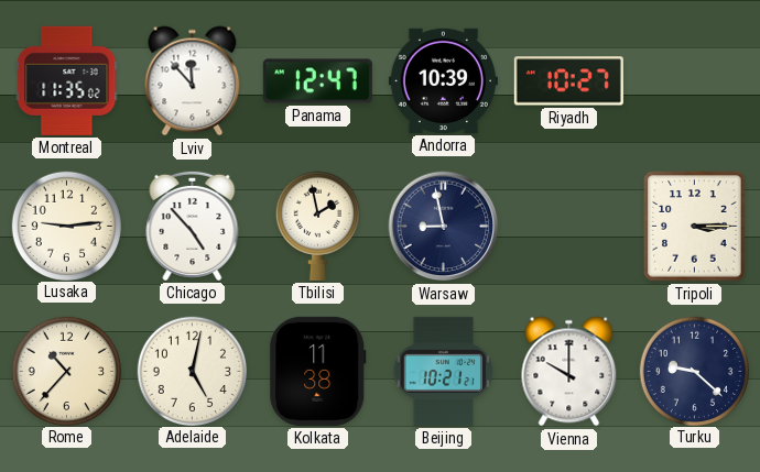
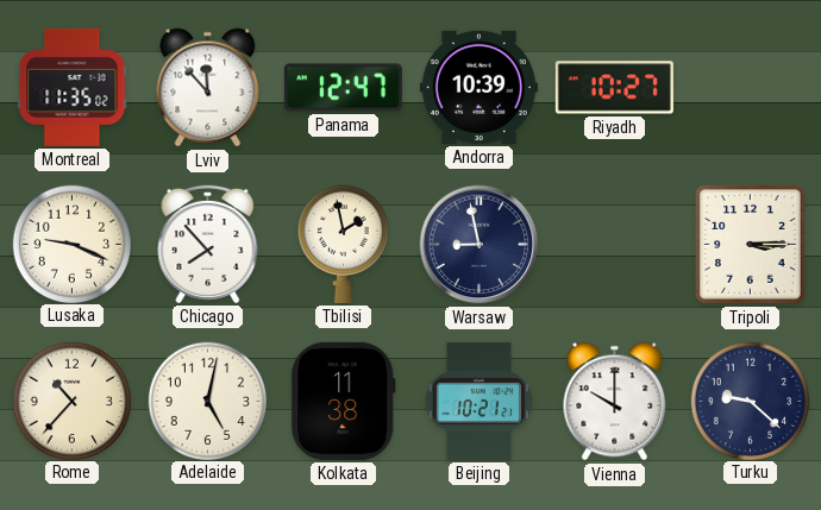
Lusaka: 9:14 -> 9:19
Chicago: 4:53 -> 7:53
